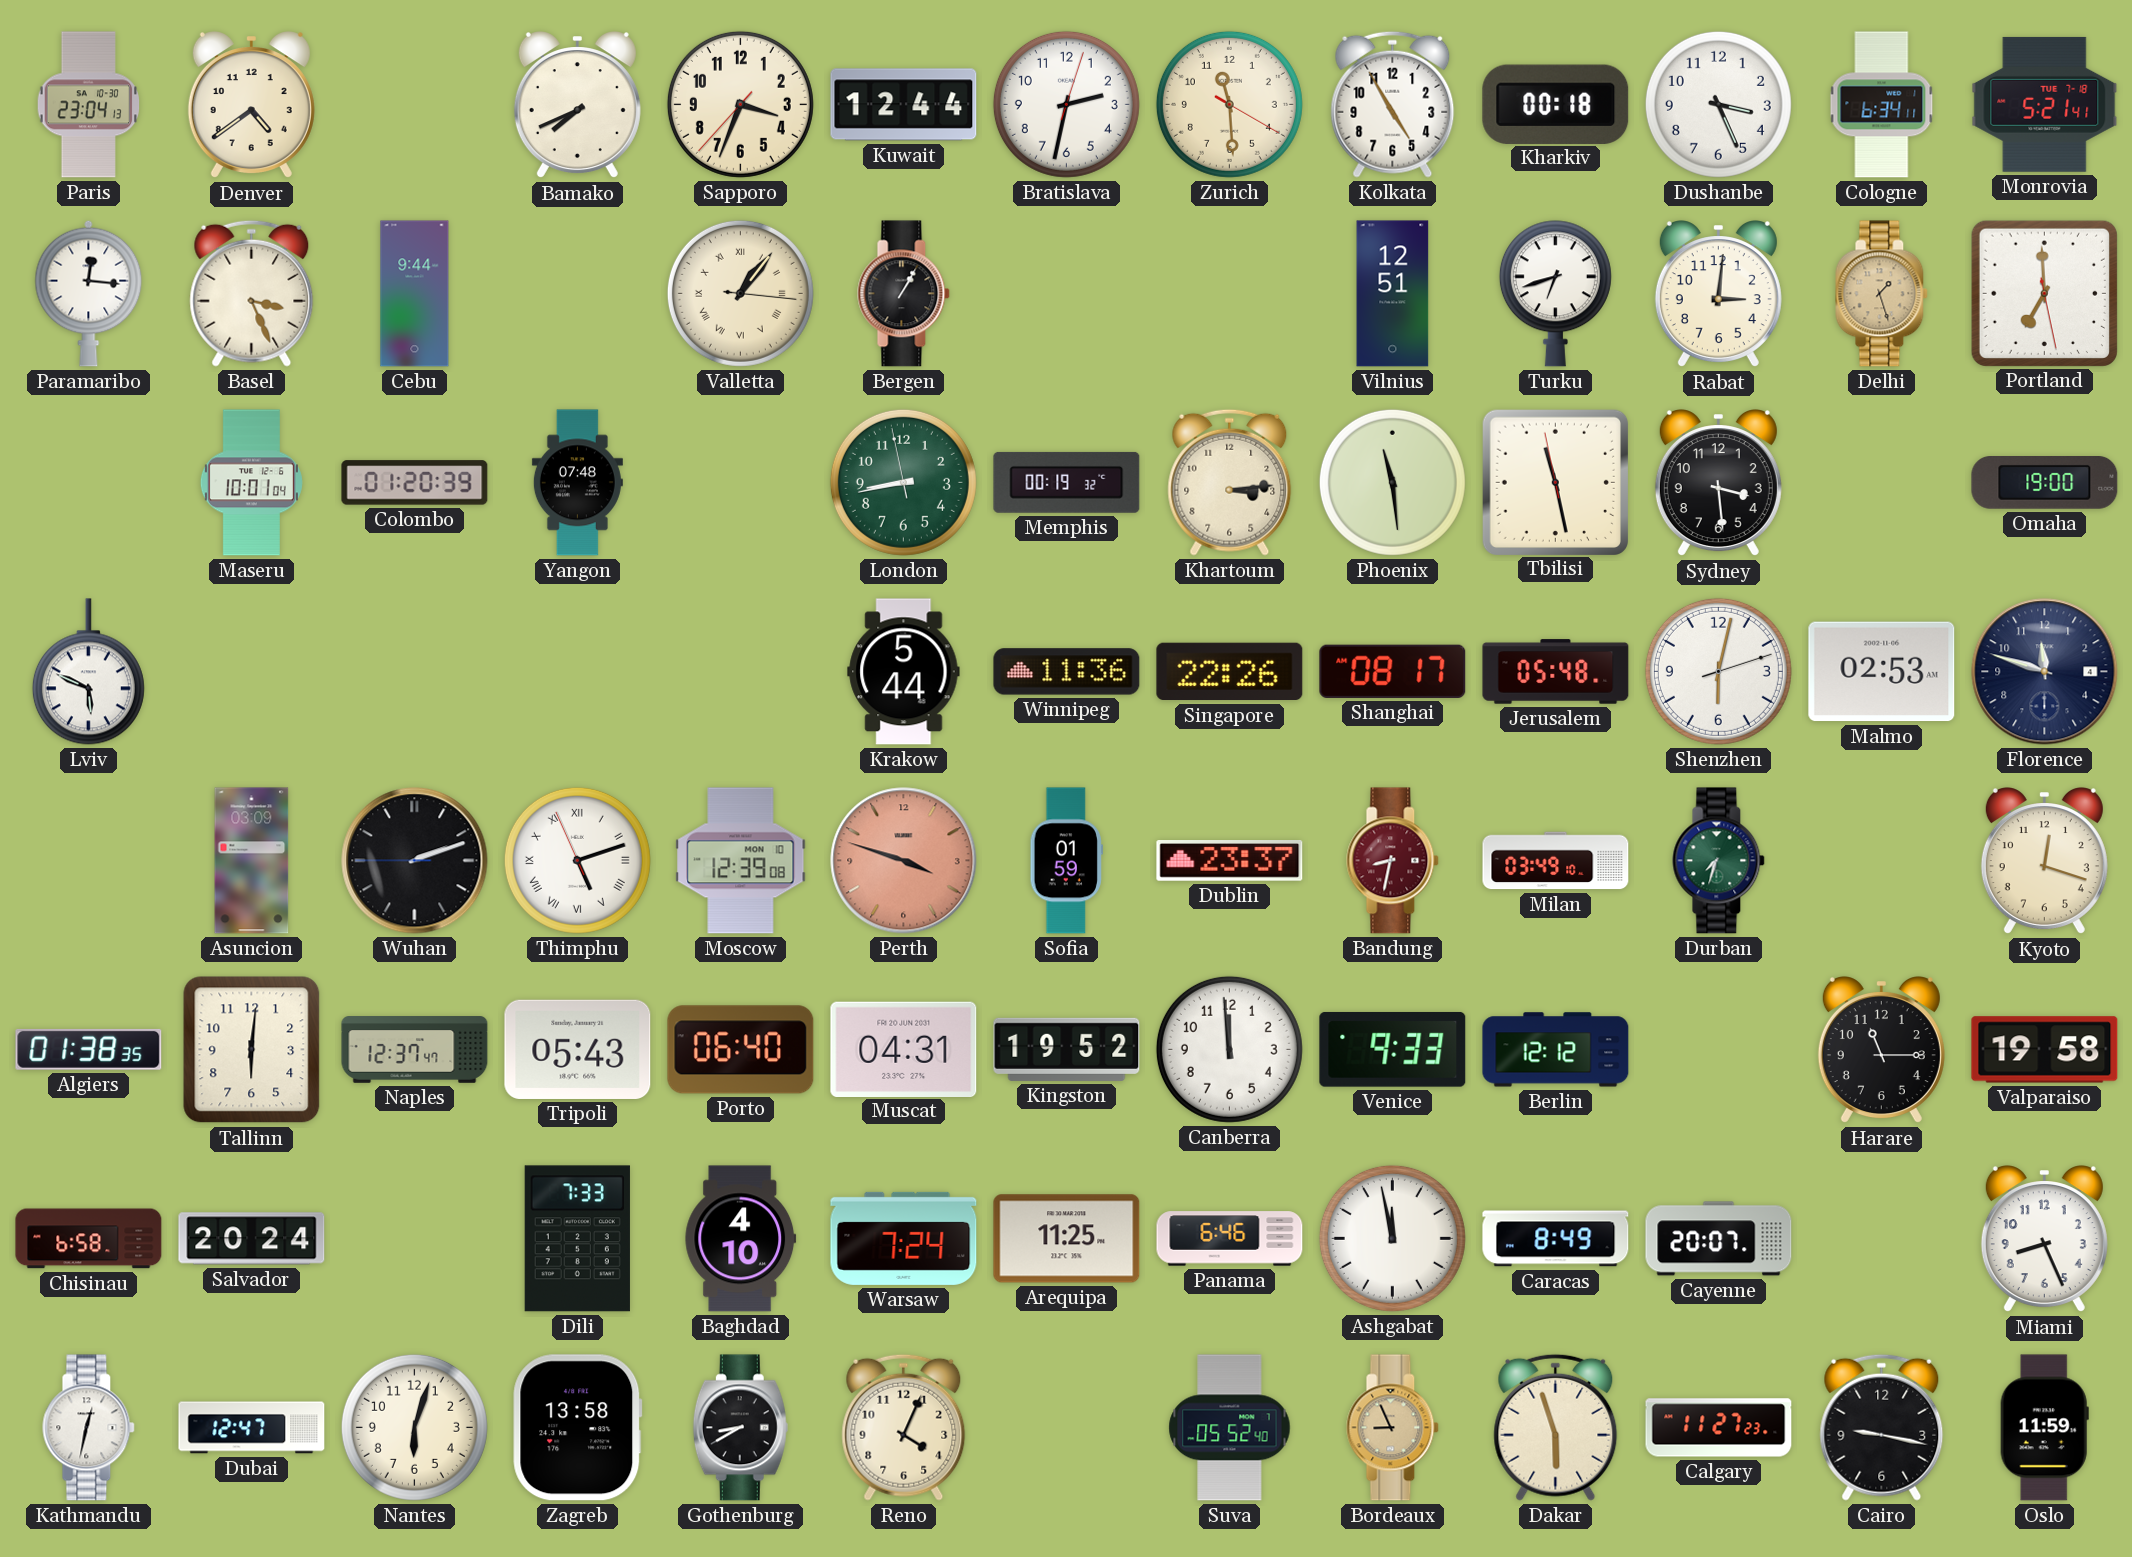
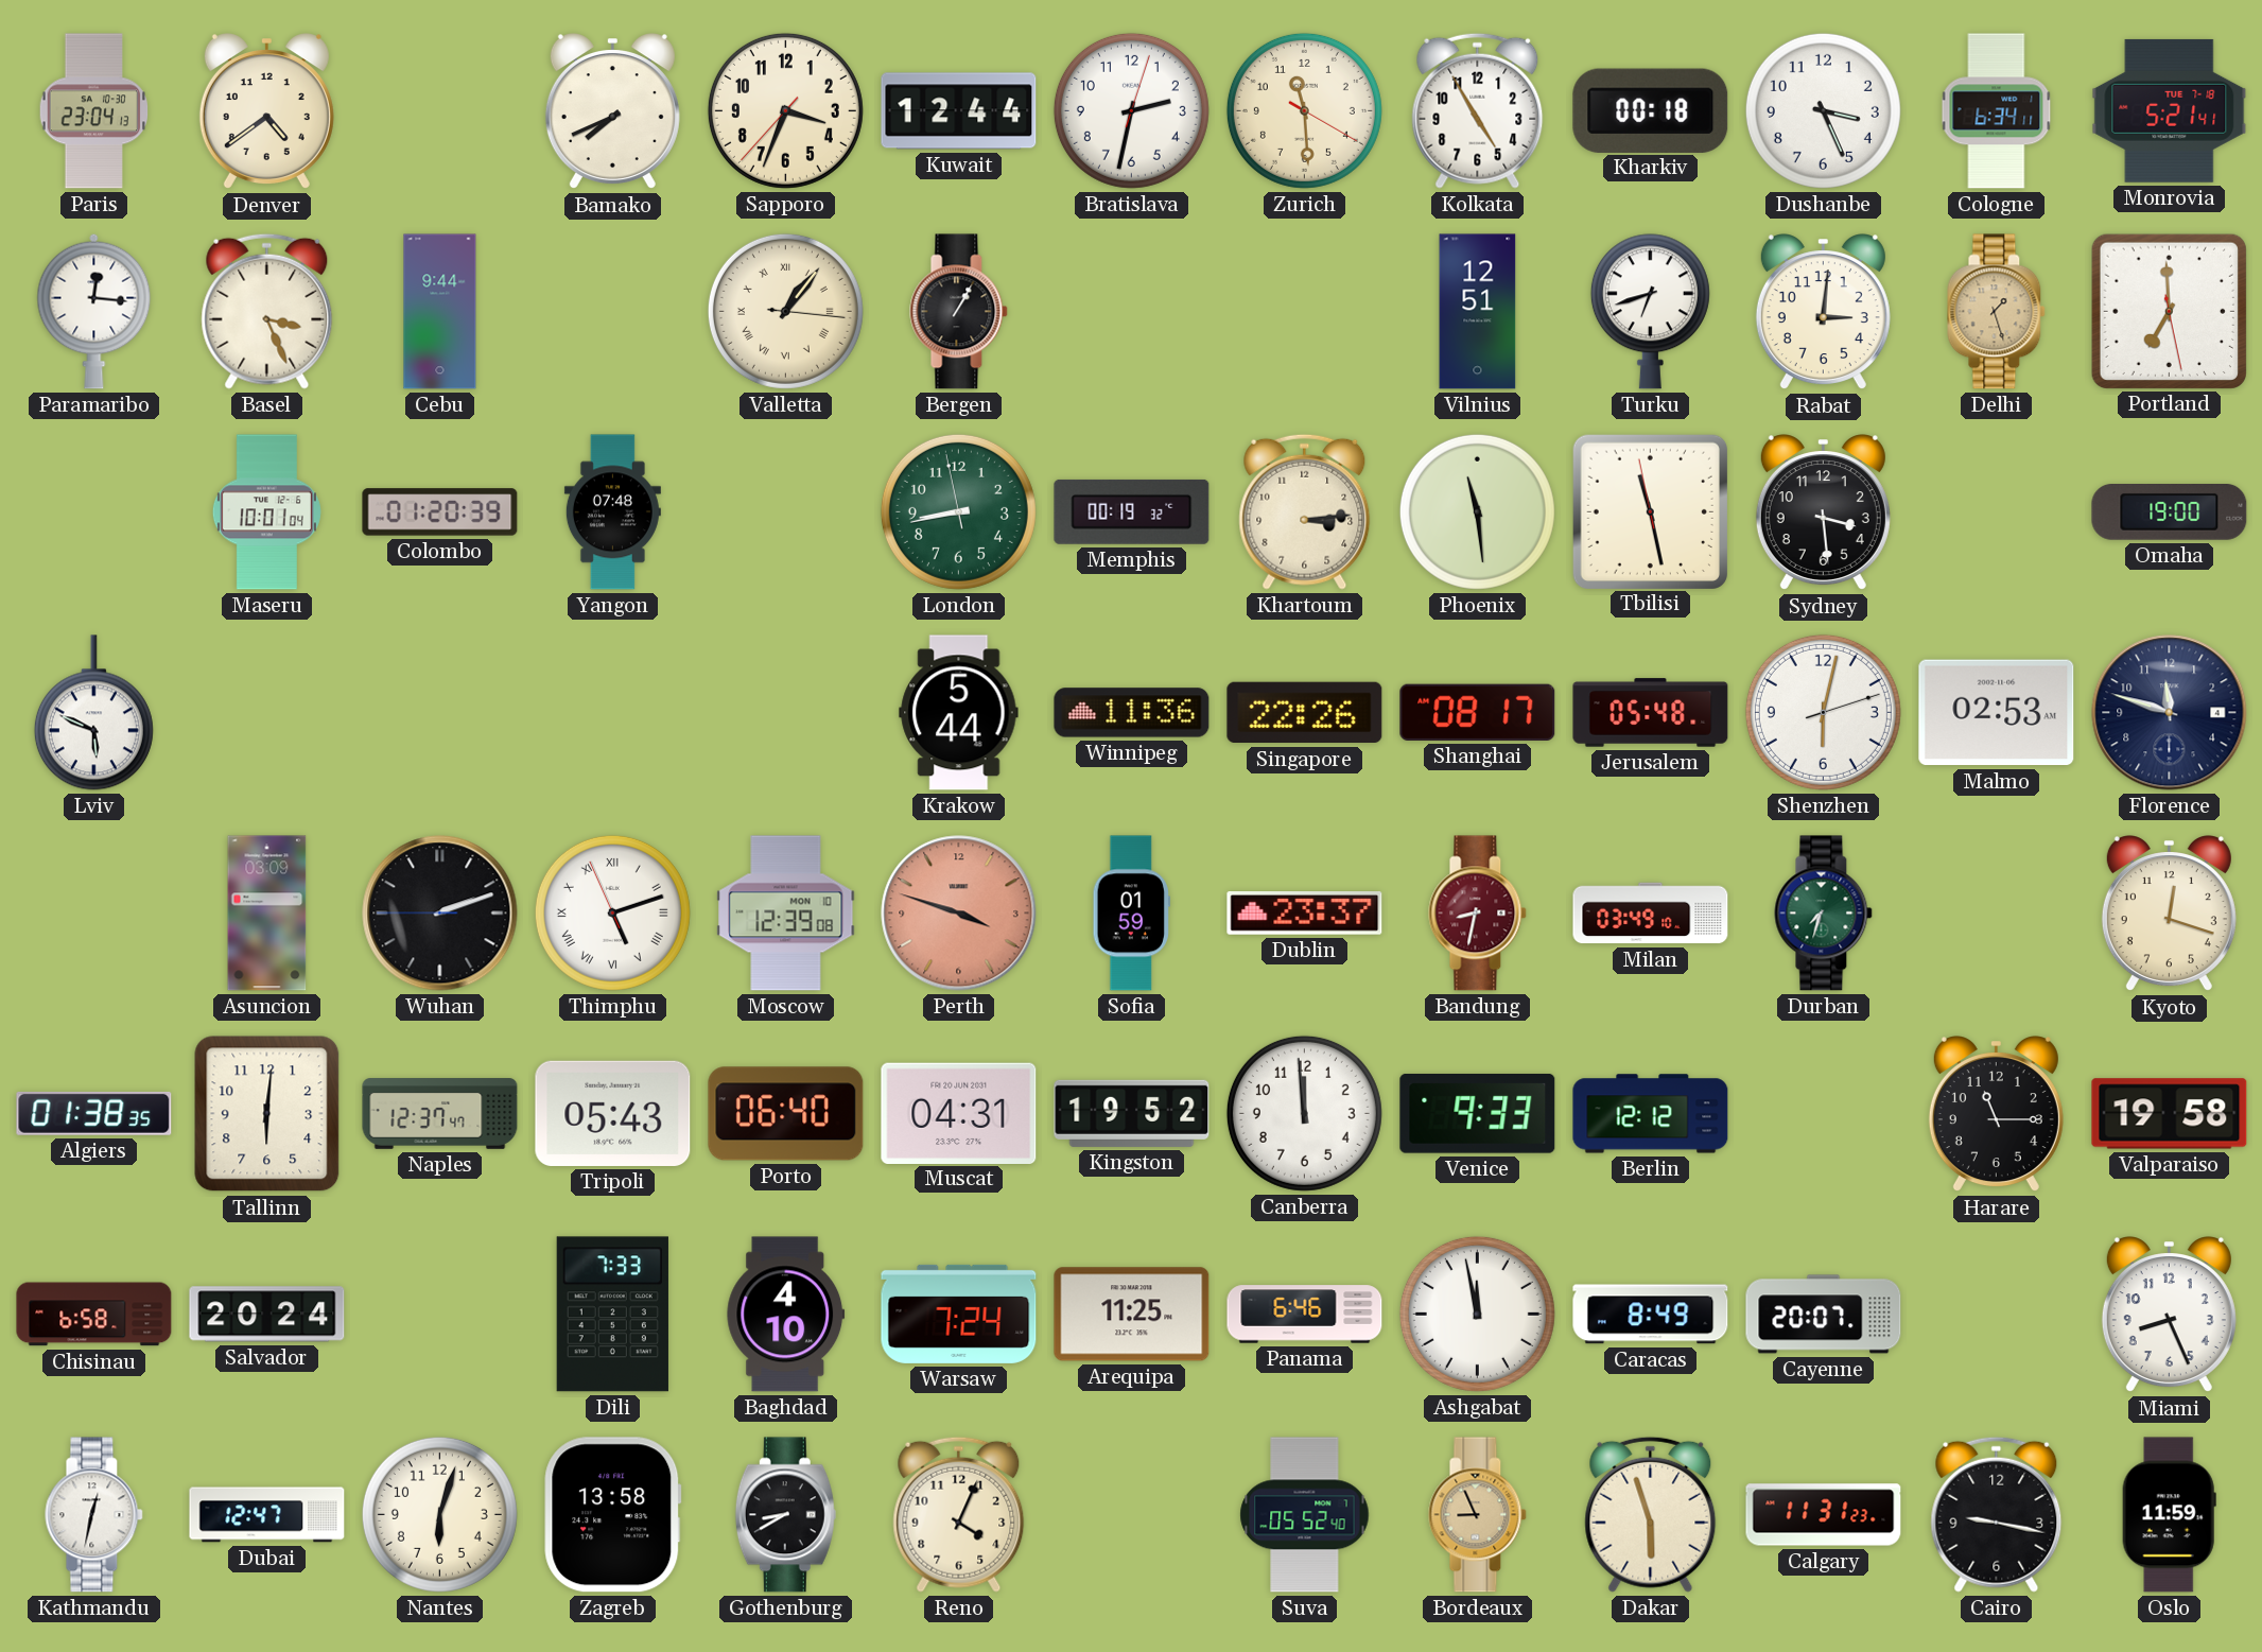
Calgary: 11:27 -> 11:31
